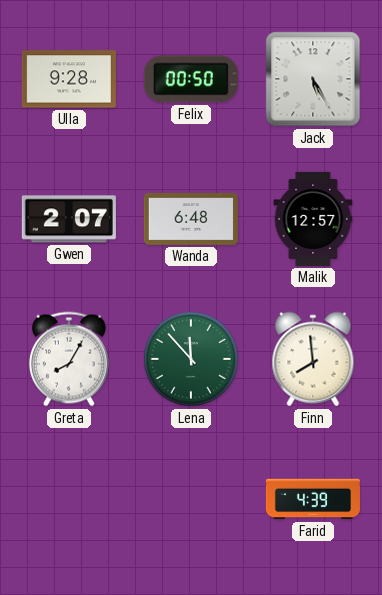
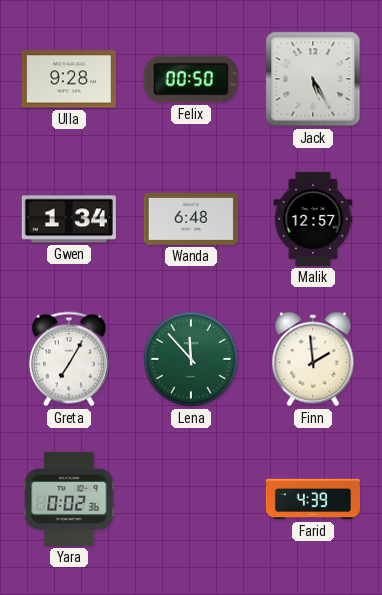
Gwen: 2:07 -> 1:34
Greta: 8:05 -> 7:05
Finn: 7:59 -> 1:59
Yara: none -> 0:02
